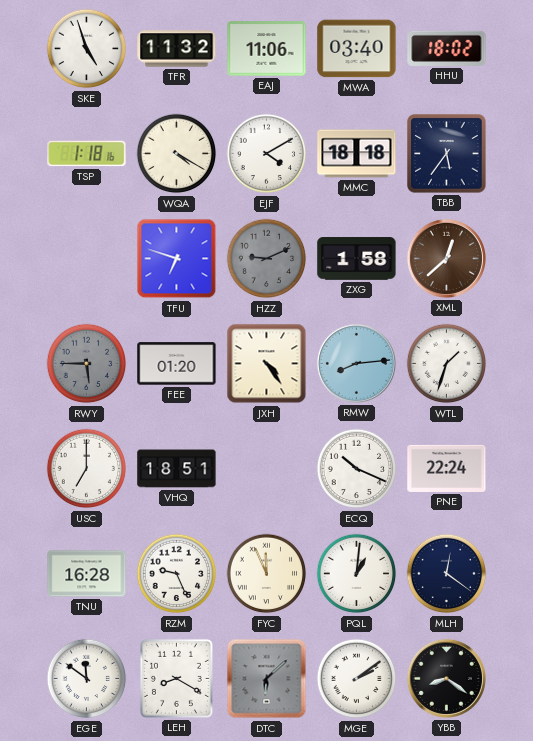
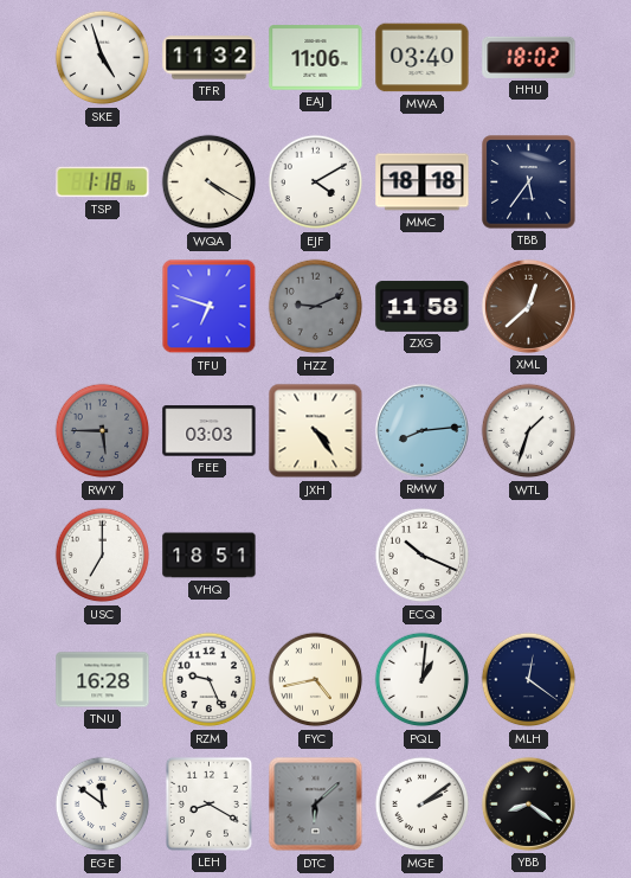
ZXG: 1:58 -> 11:58
FEE: 01:20 -> 03:03
PNE: 22:24 -> none
FYC: 11:56 -> 4:43
